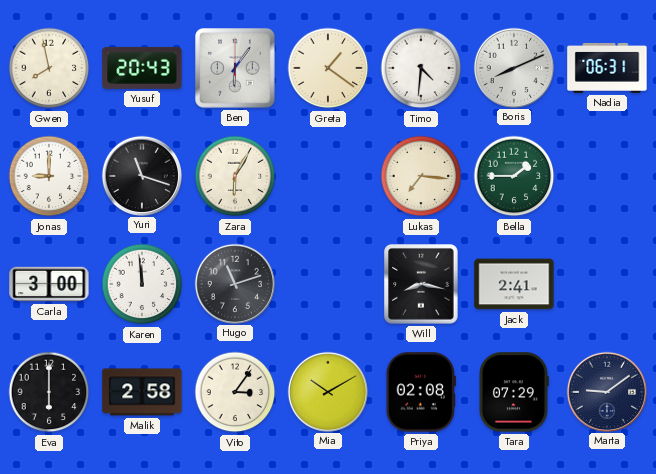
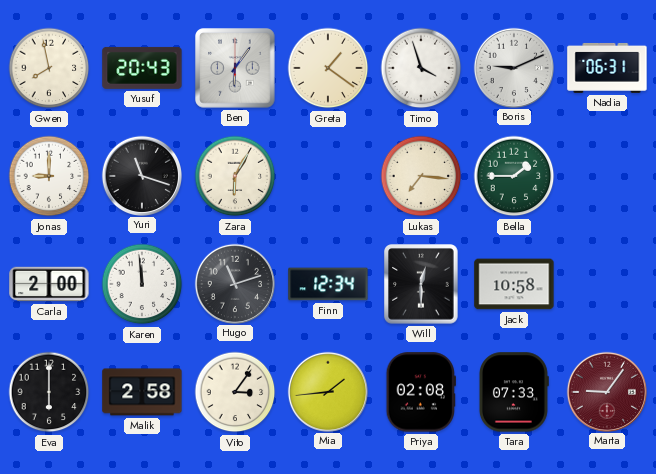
Timo: 4:31 -> 3:57
Boris: 8:11 -> 9:11
Carla: 3:00 -> 2:00
Finn: none -> 12:34
Will: 8:17 -> 12:30
Jack: 2:41 -> 10:58
Mia: 10:10 -> 1:44
Tara: 07:29 -> 07:33
Marta: 9:09 -> 9:06
Marta dial: navy -> burgundy
